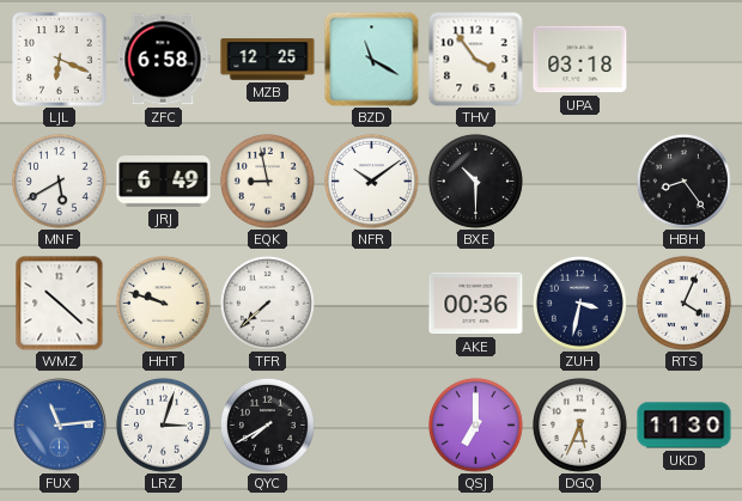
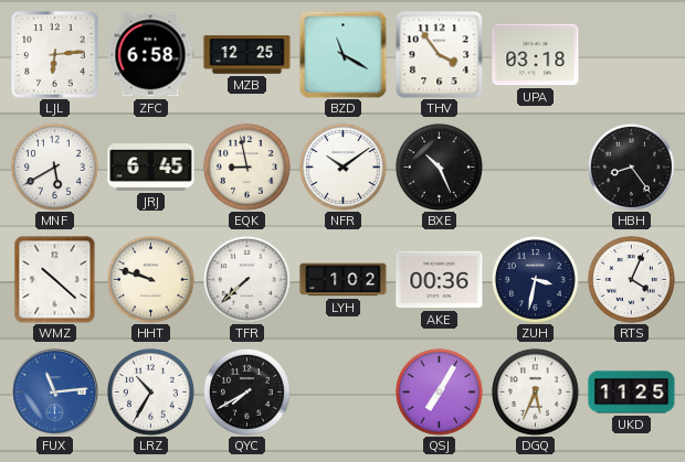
LJL: 6:19 -> 6:14
JRJ: 6:49 -> 6:45
BXE: 10:30 -> 10:26
LYH: none -> 1:02
LRZ: 3:03 -> 10:35
QSJ: 7:00 -> 7:05
UKD: 11:30 -> 11:25
